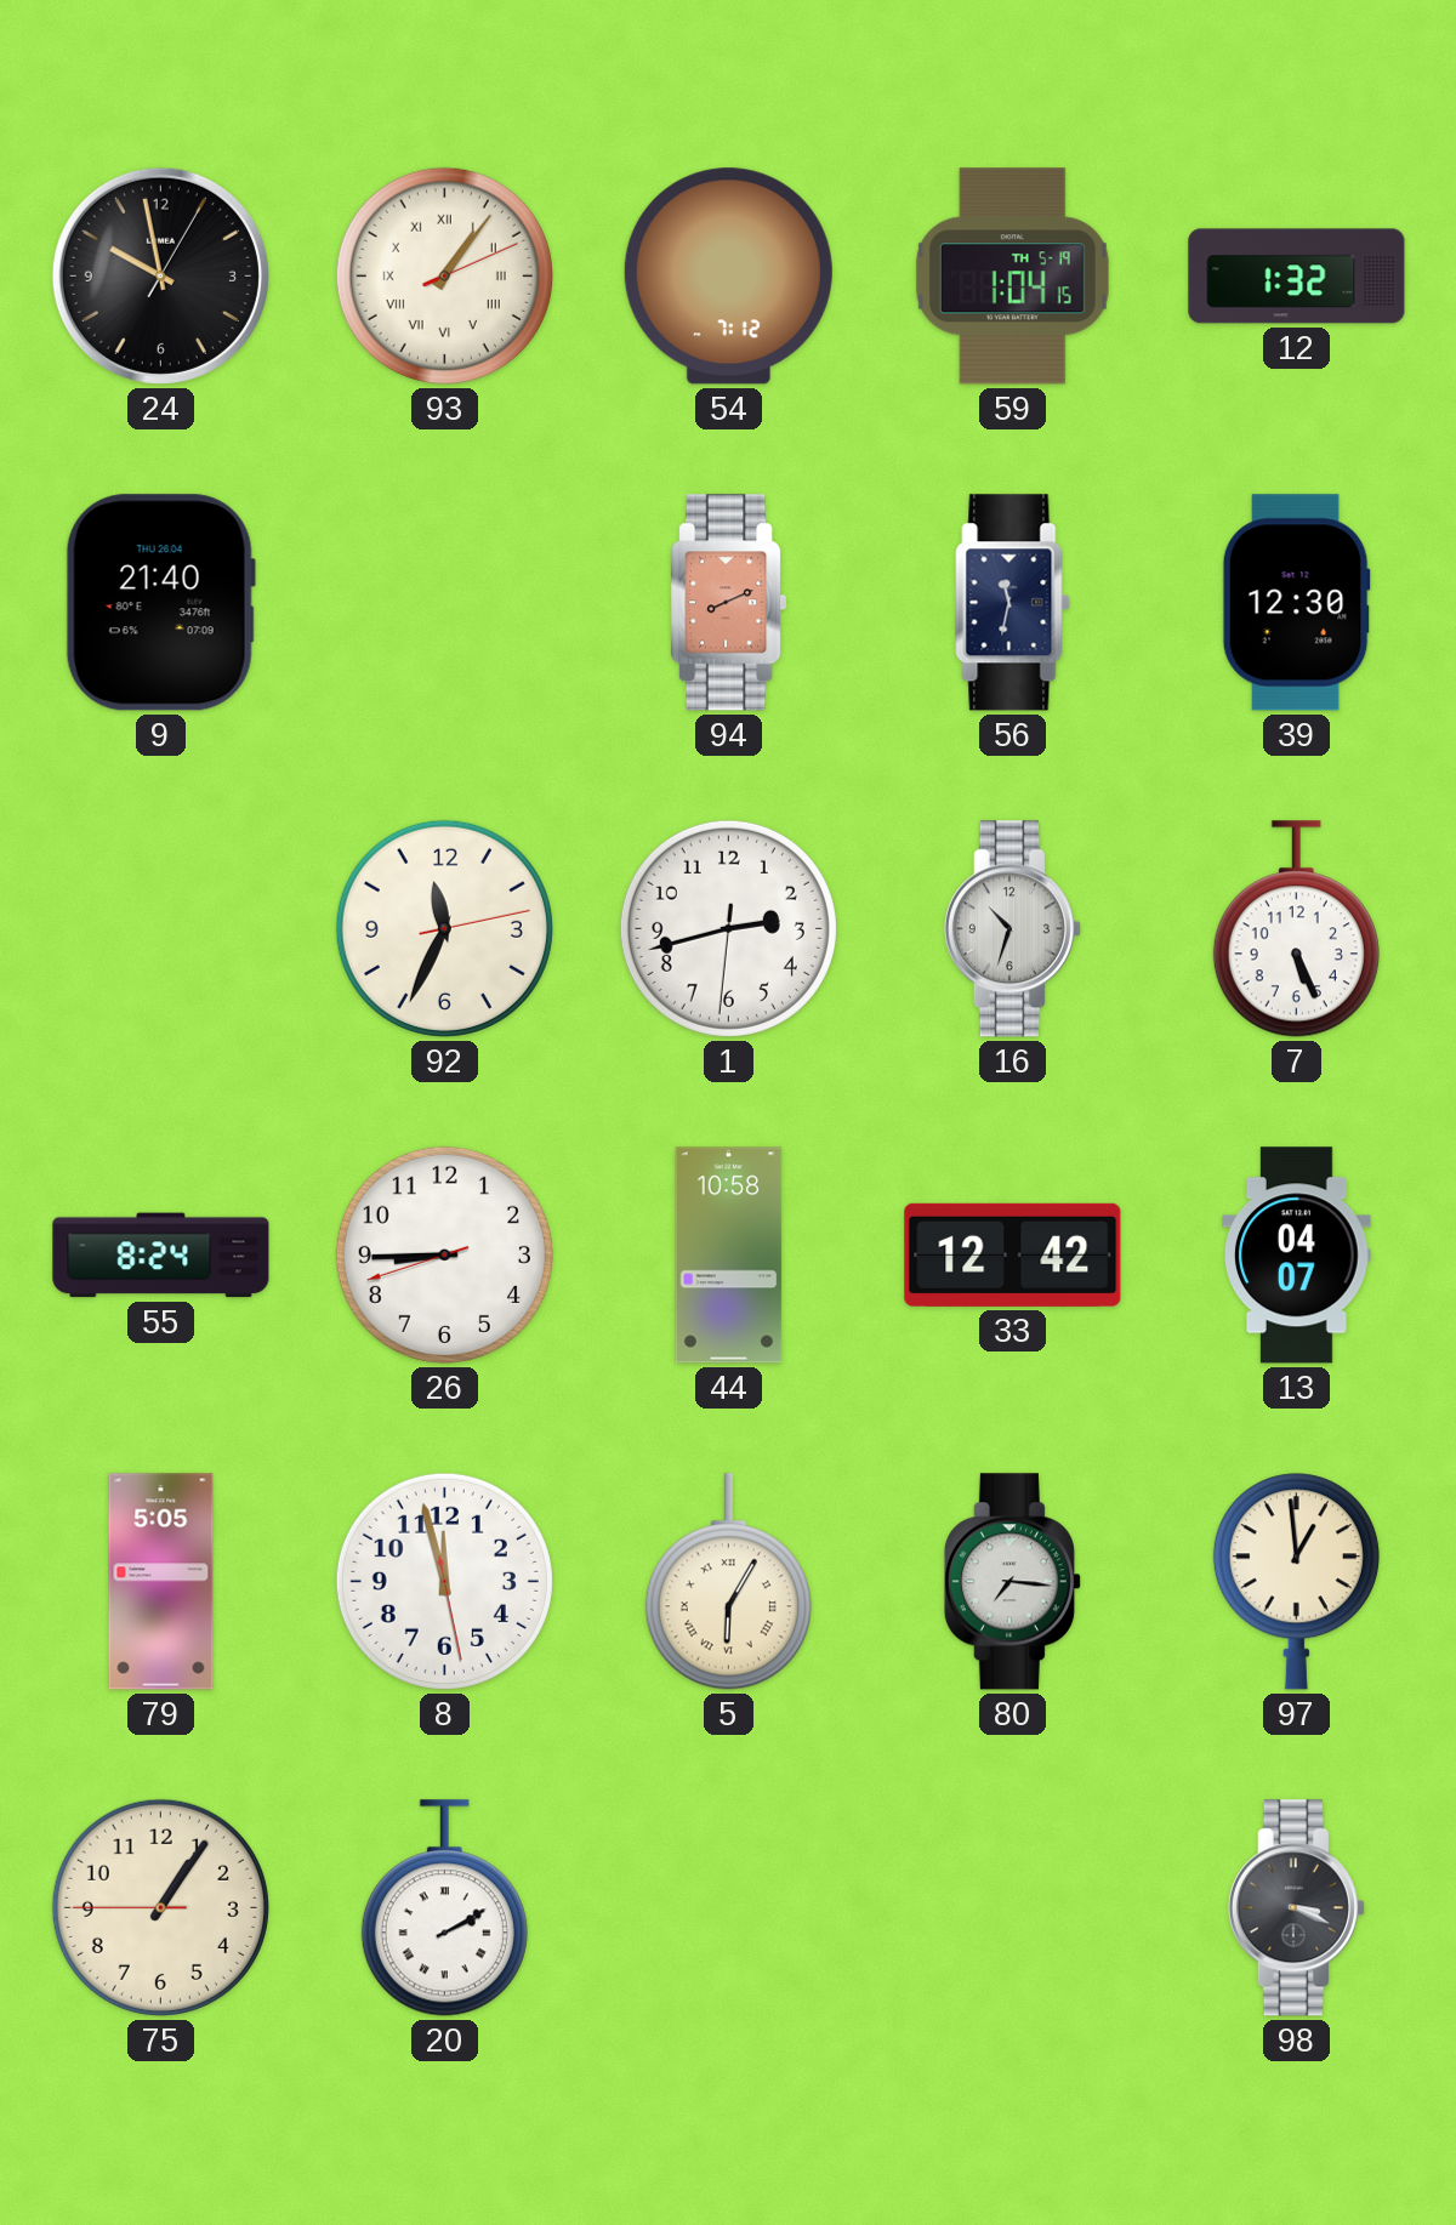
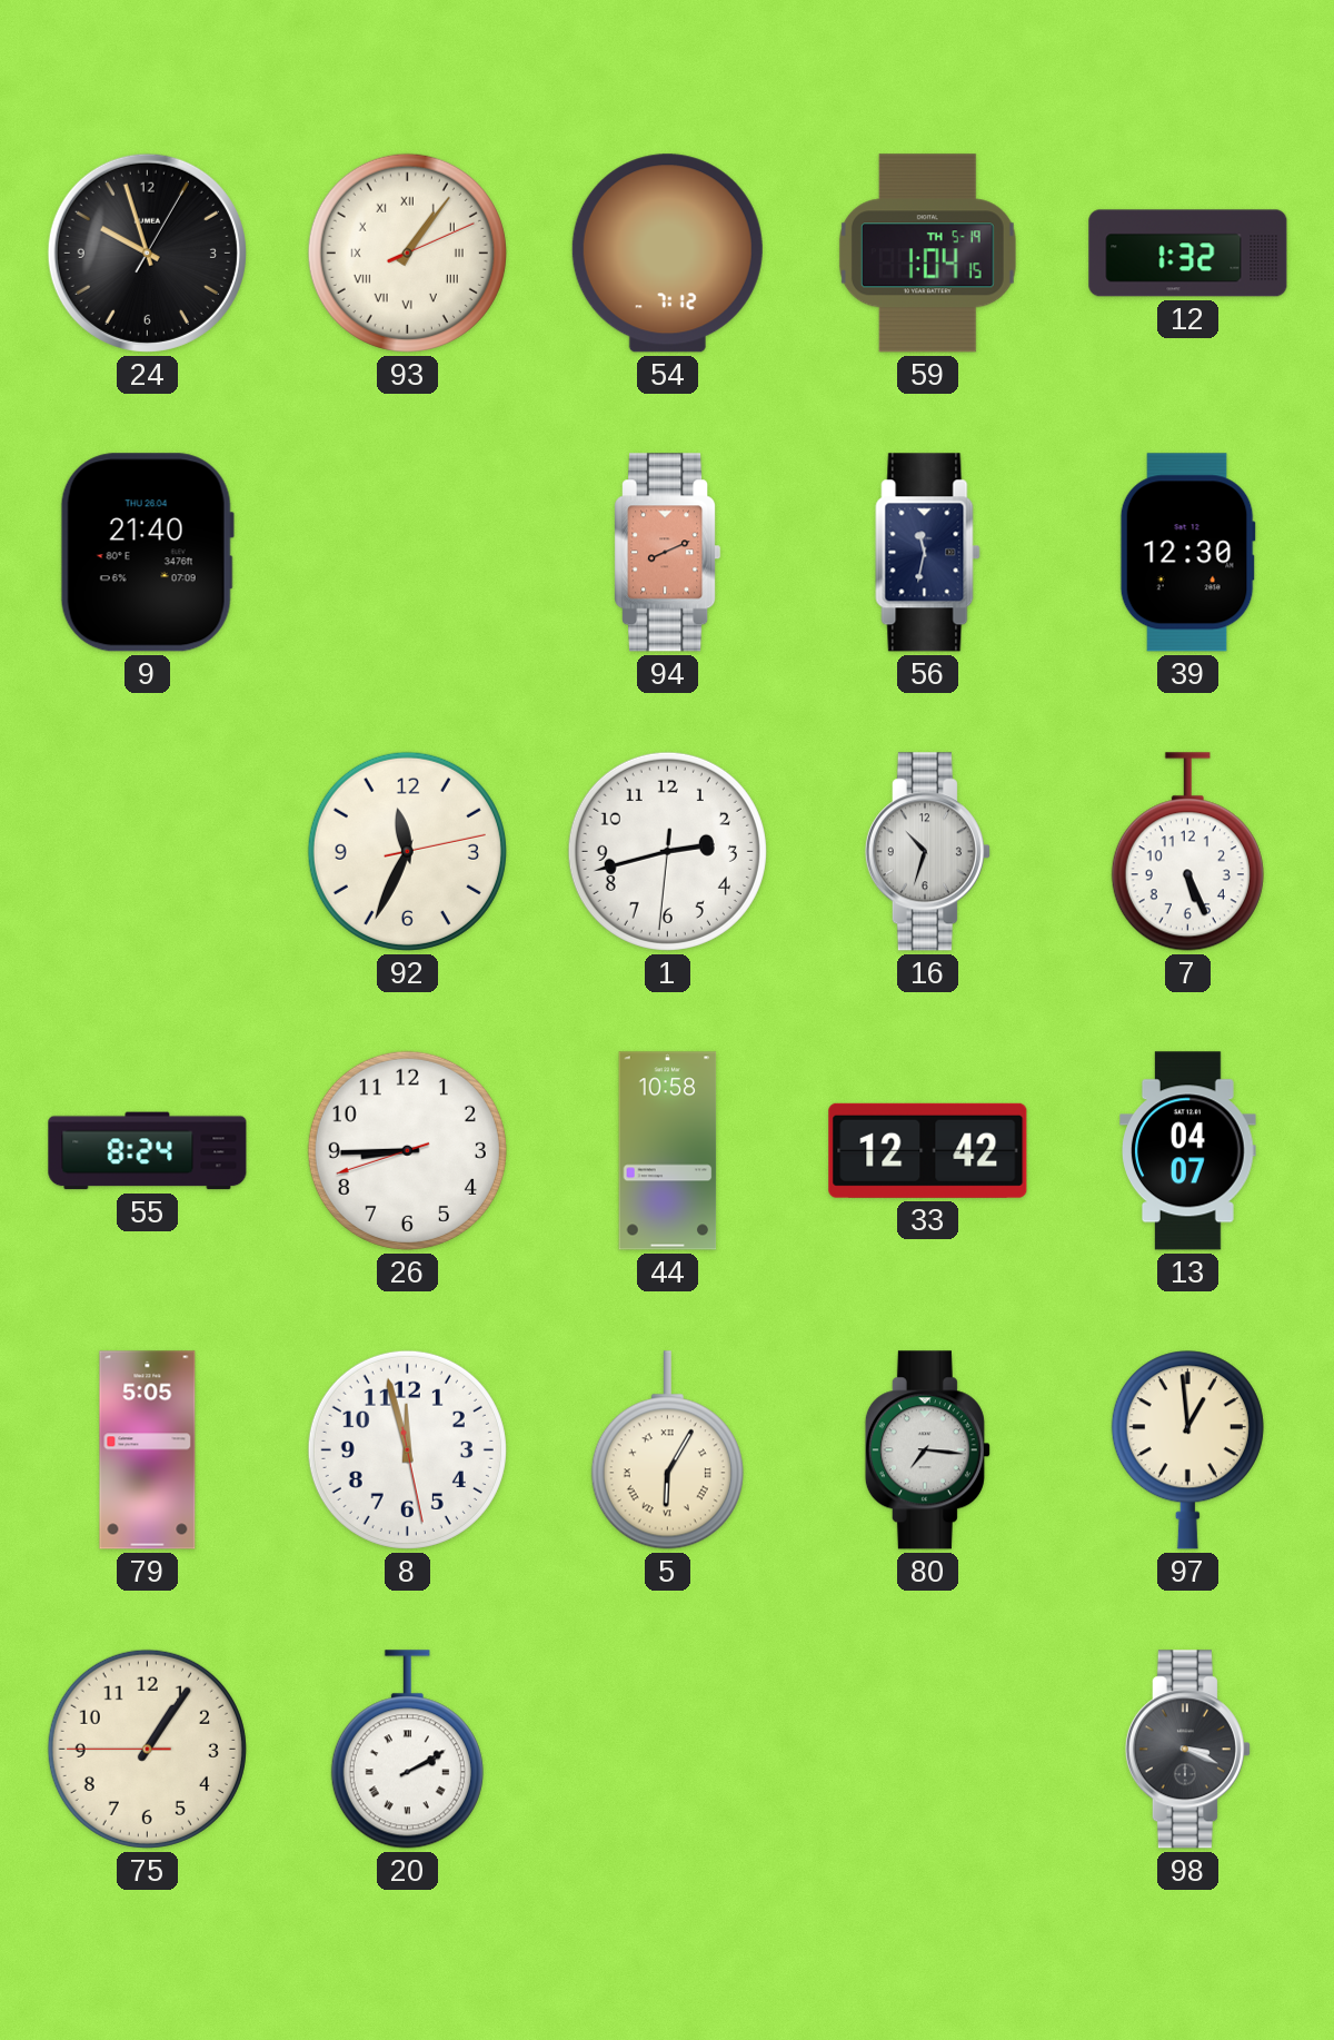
24: 9:58 -> 9:57
